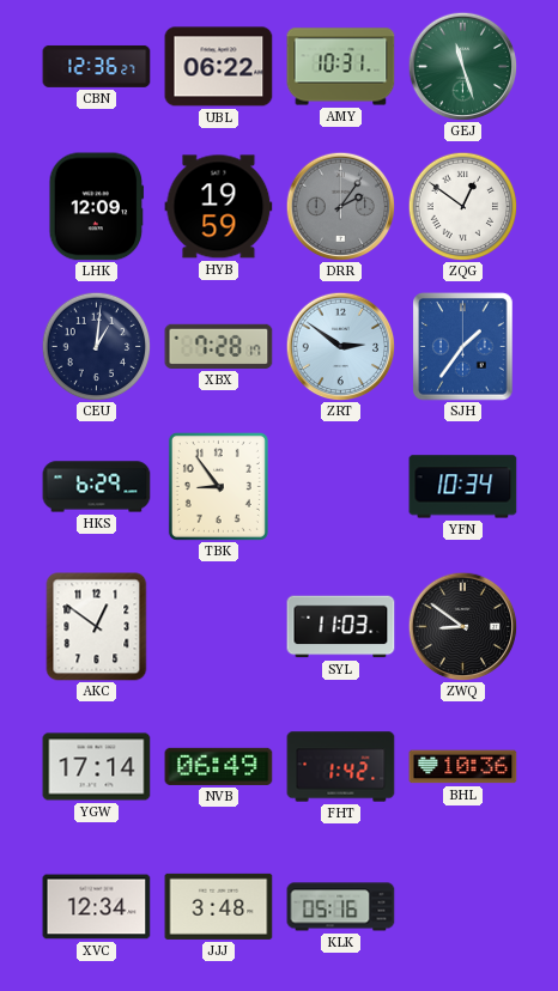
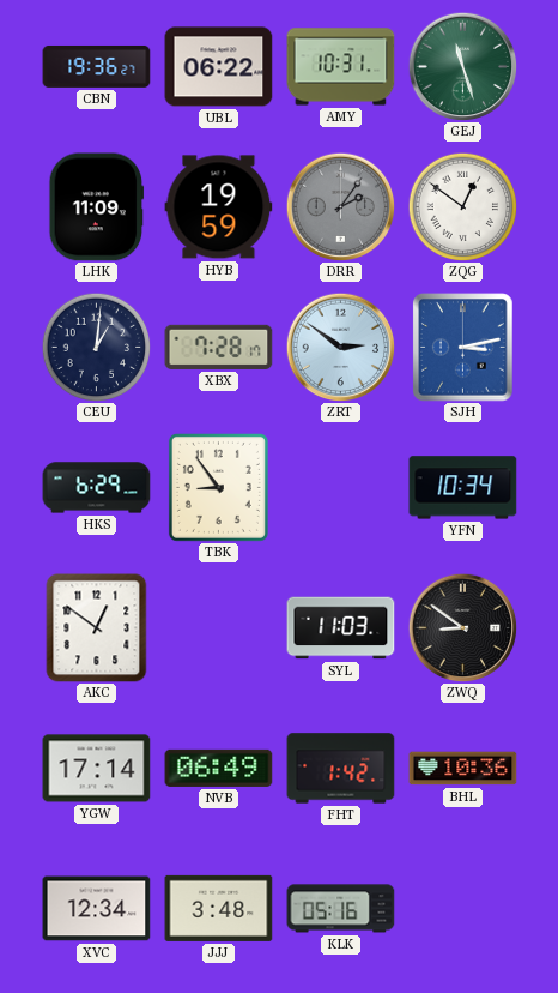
CBN: 12:36 -> 19:36
LHK: 12:09 -> 11:09
SJH: 1:36 -> 3:13
